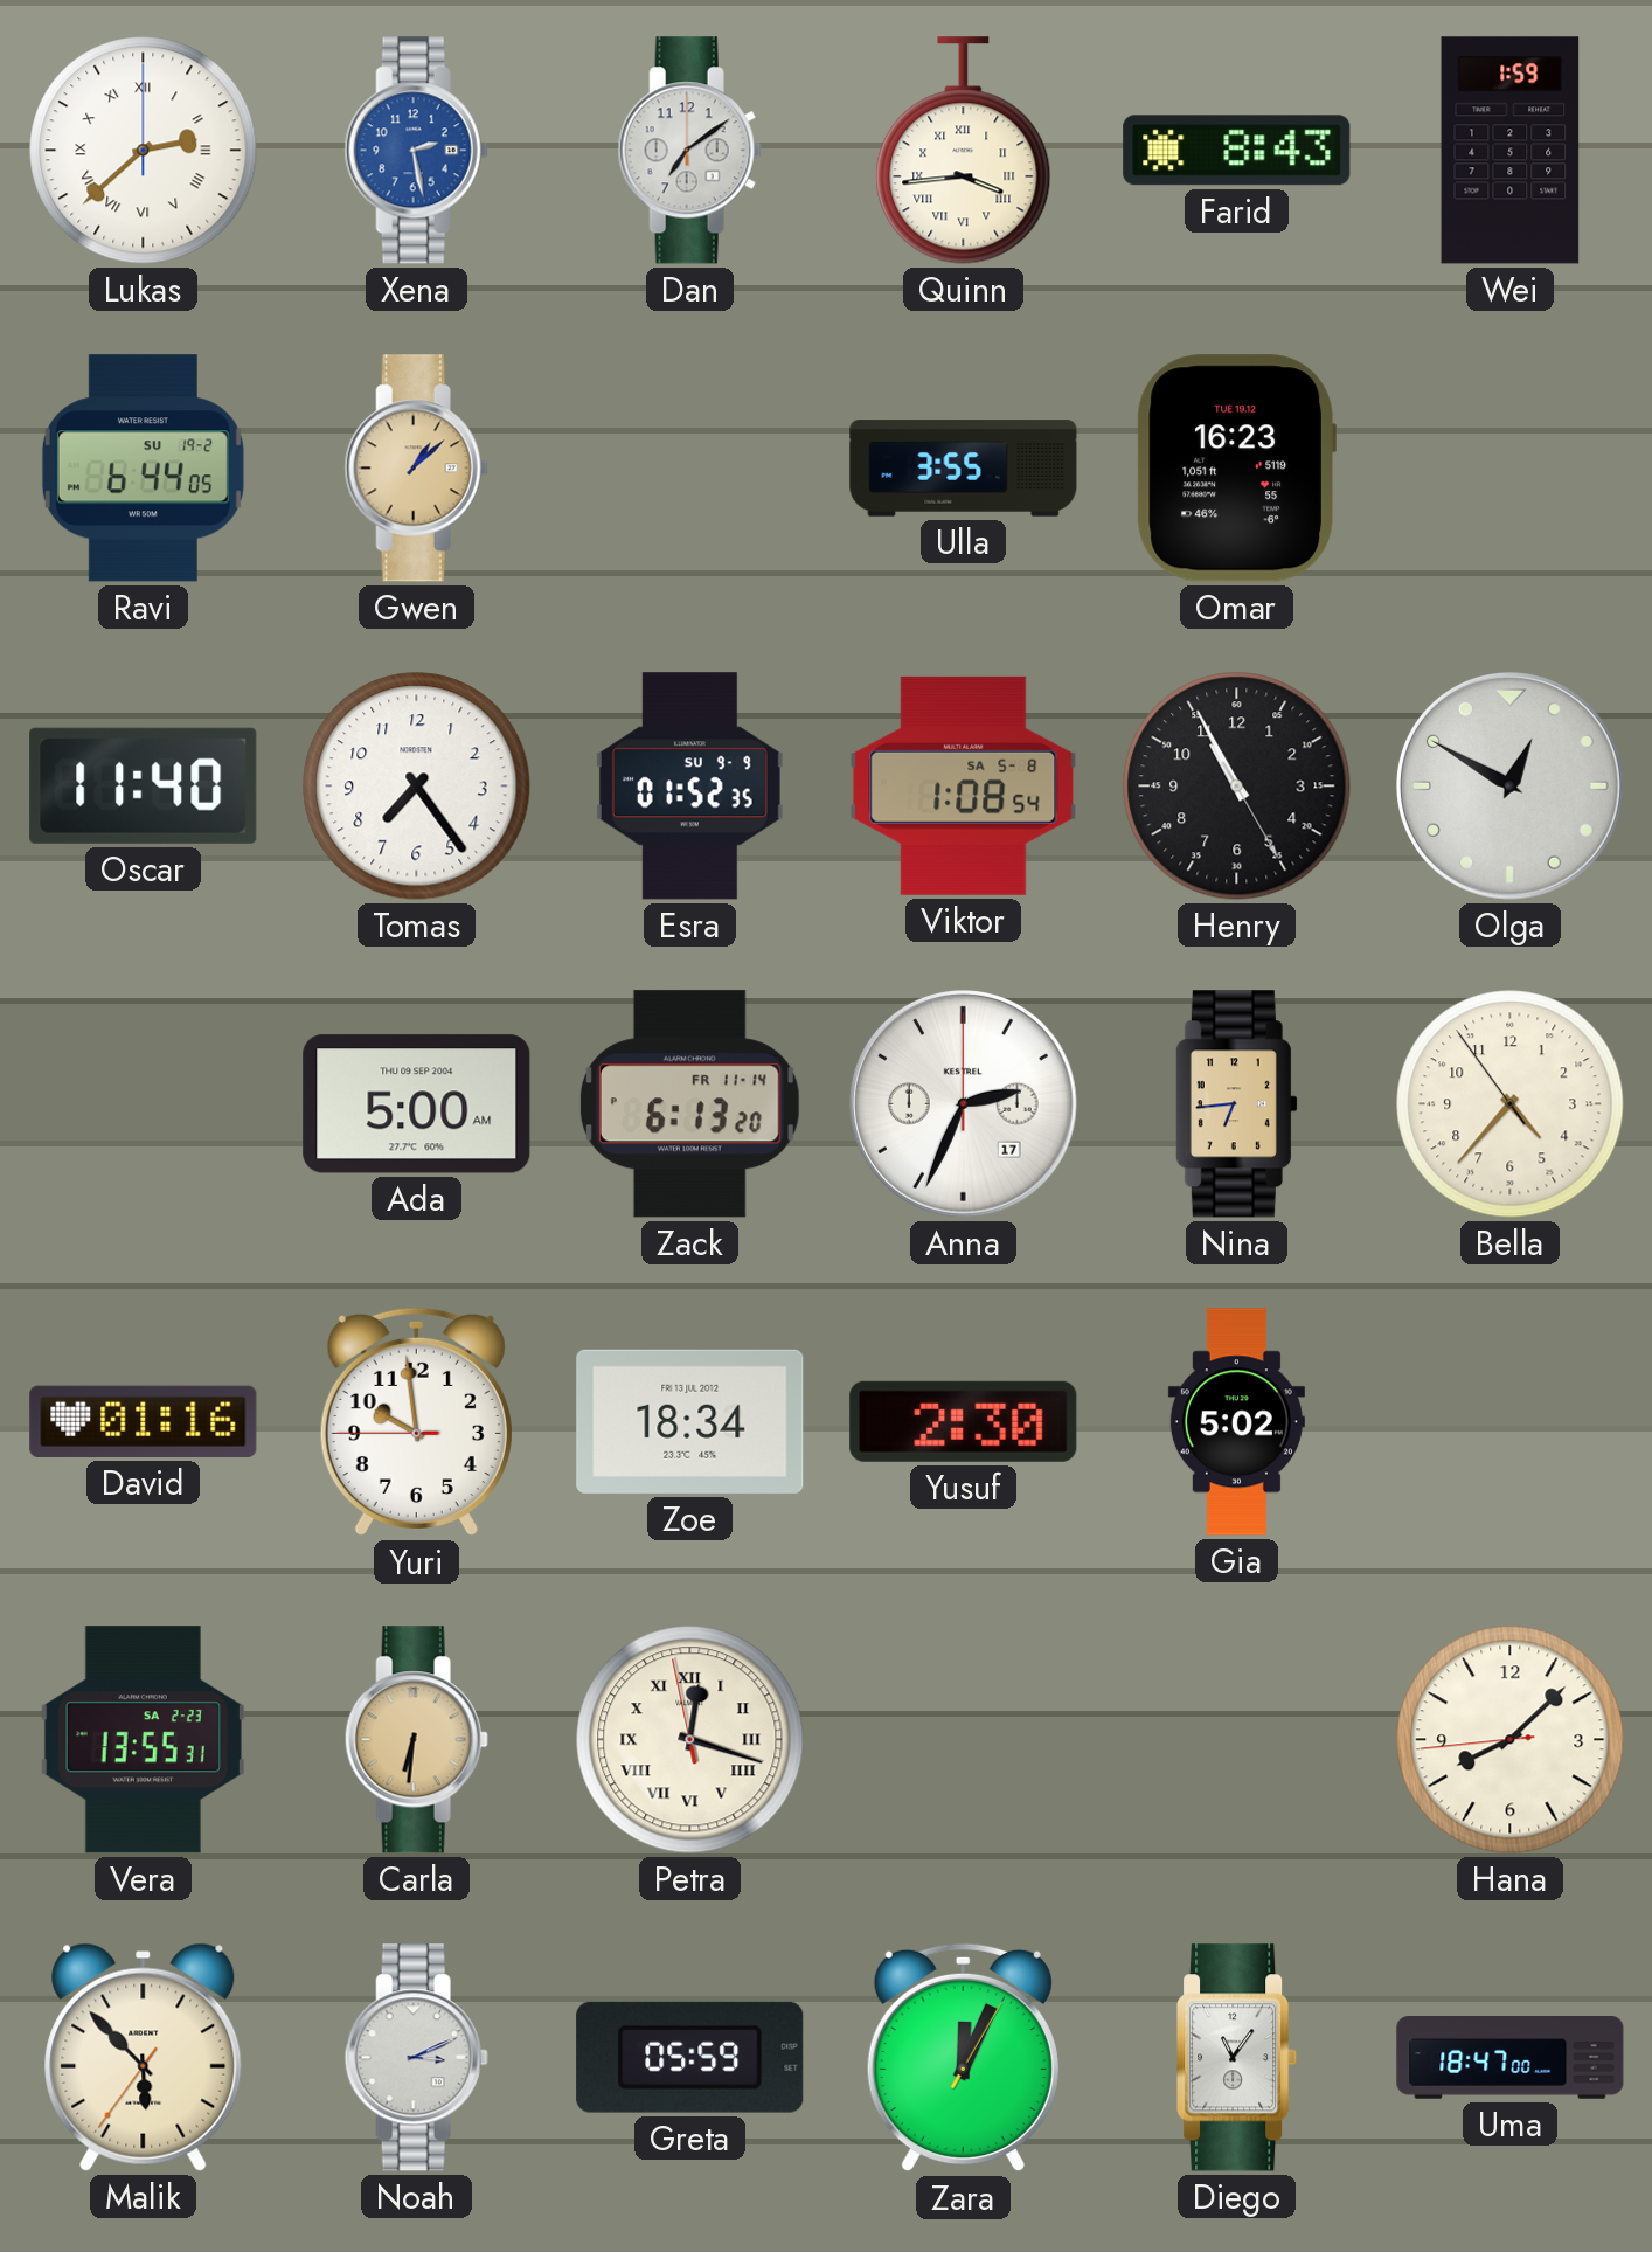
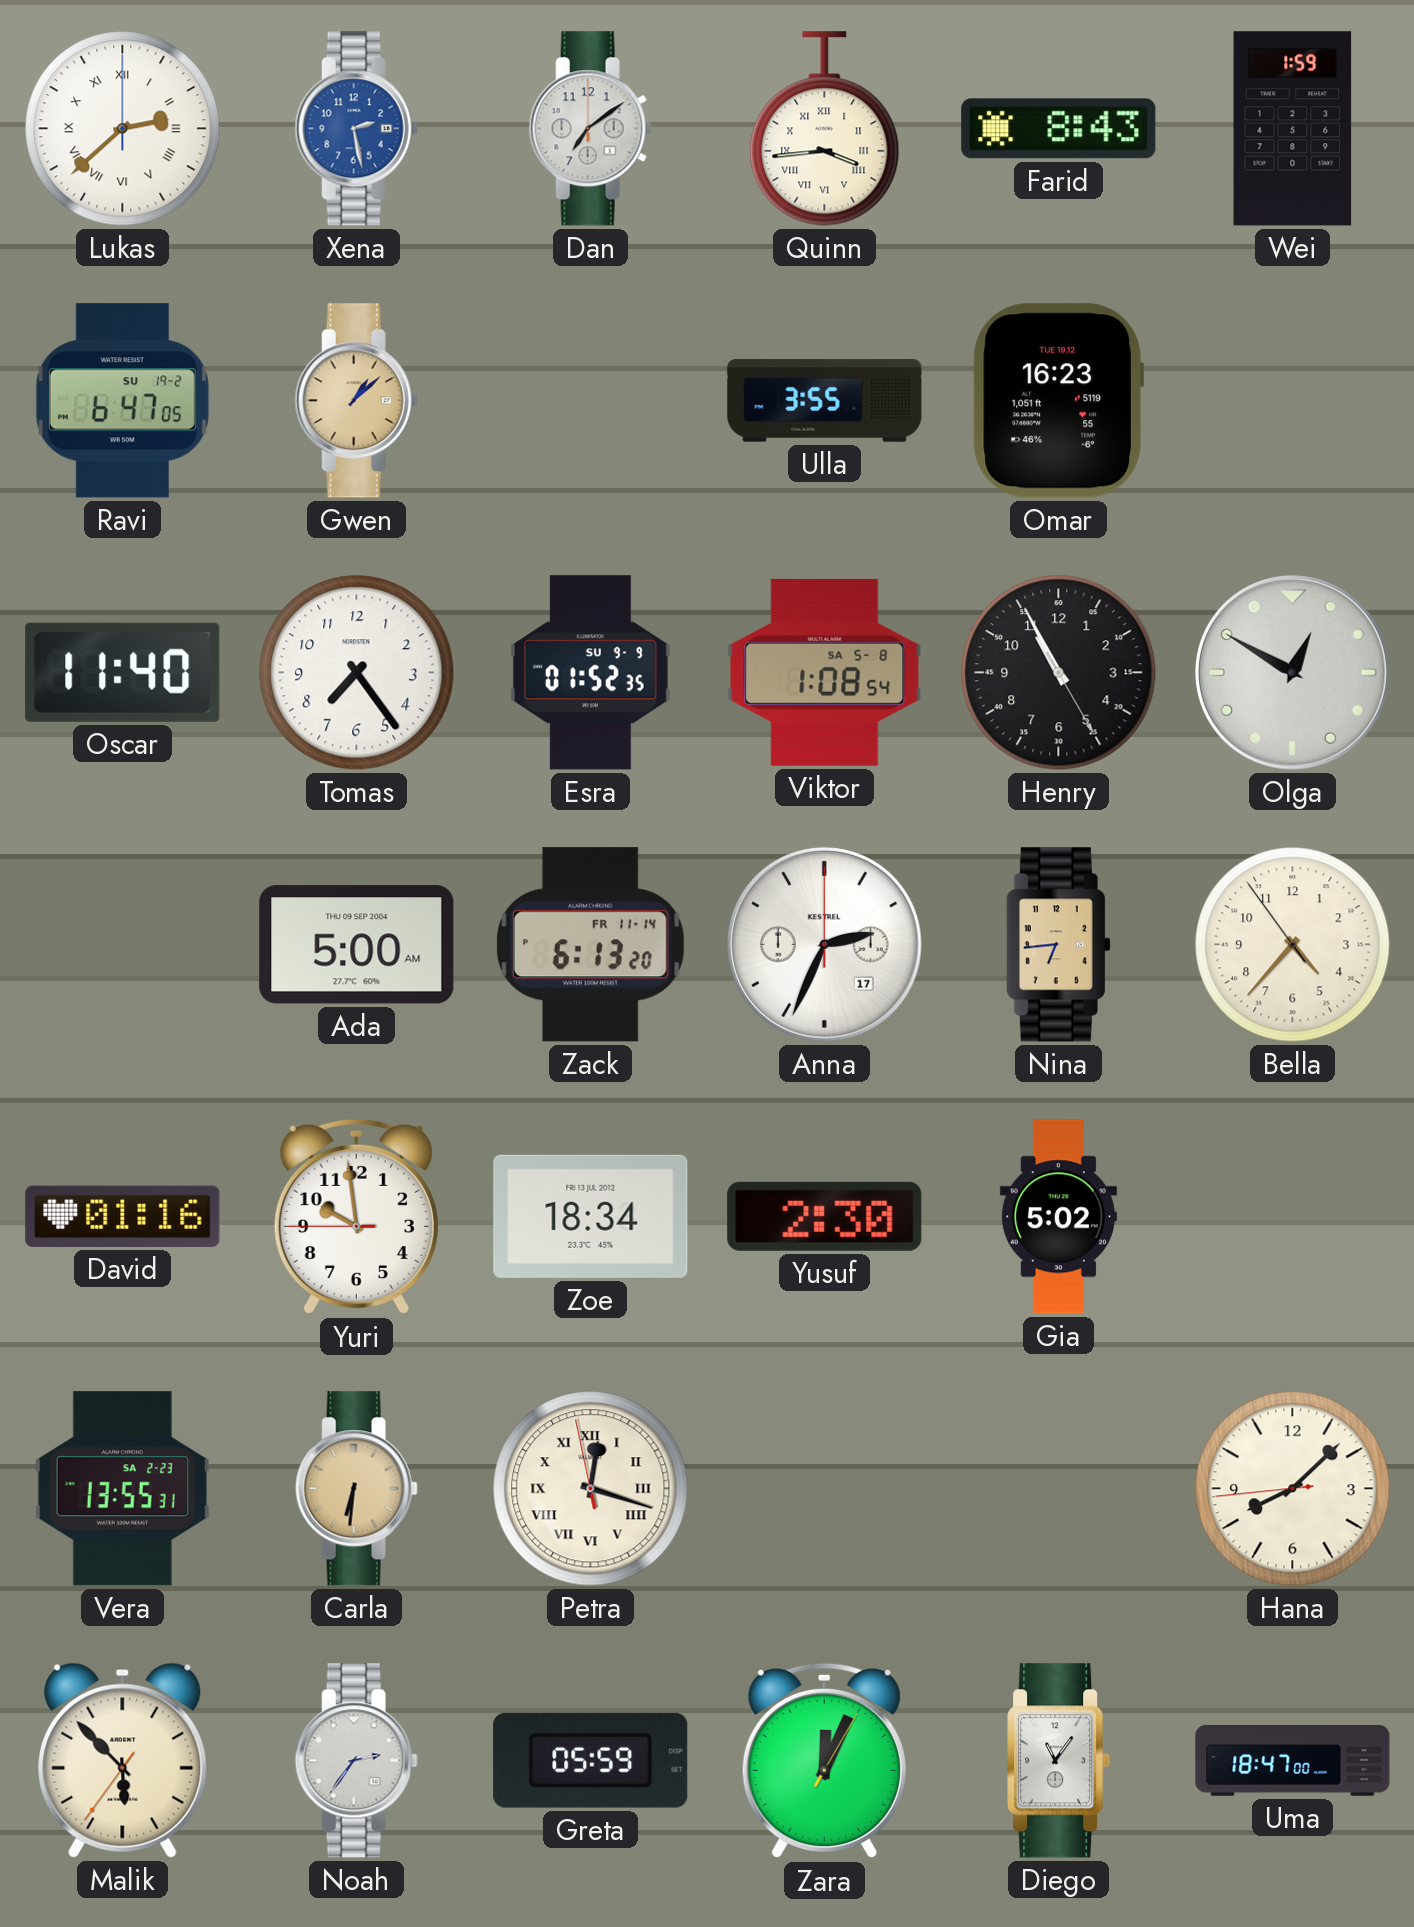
Ravi: 6:44 -> 6:47
Noah: 3:11 -> 2:36
